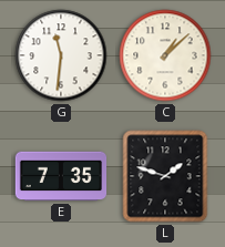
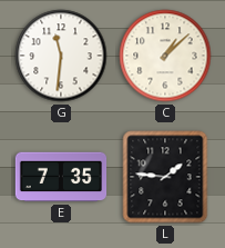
L: 1:48 -> 1:46
